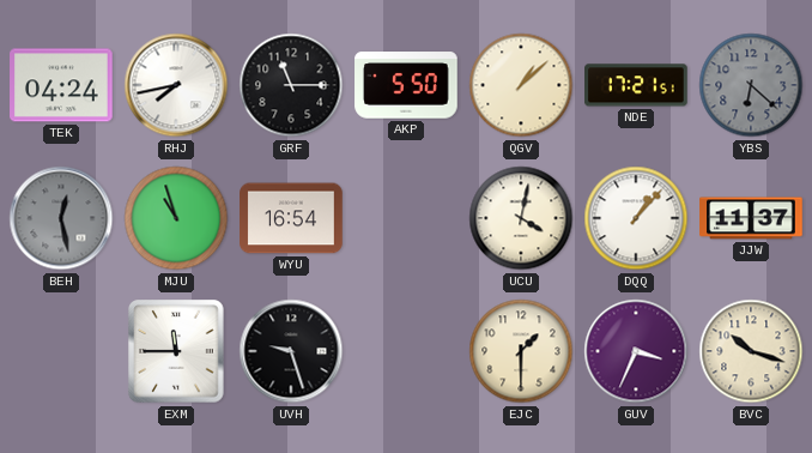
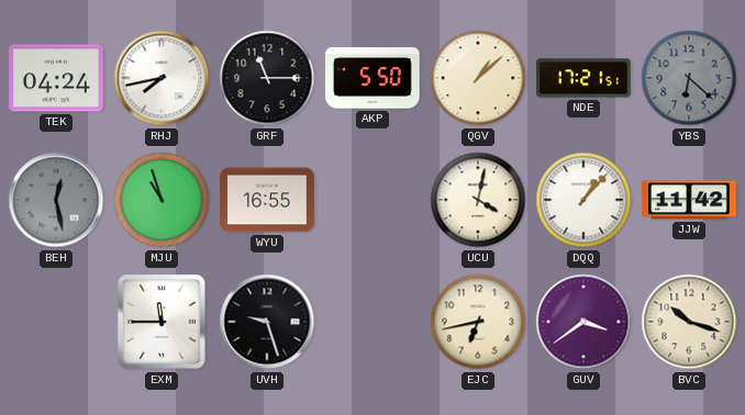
WYU: 16:54 -> 16:55
JJW: 11:37 -> 11:42
EJC: 1:30 -> 6:43
GUV: 3:34 -> 3:39
